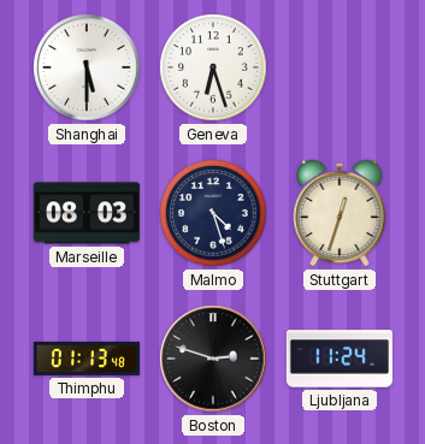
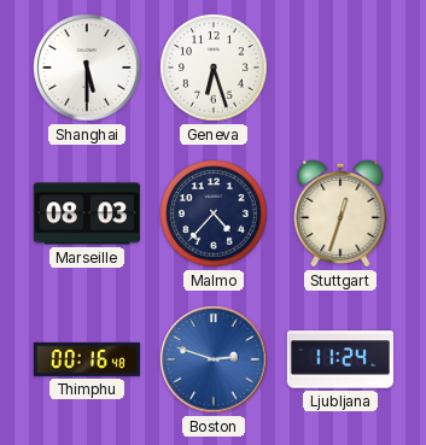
Malmo: 4:27 -> 4:37
Thimphu: 01:13 -> 00:16
Boston dial: black -> blue
